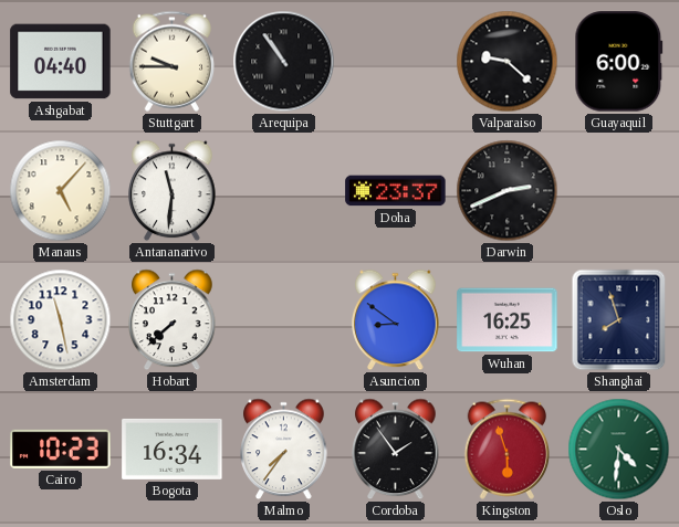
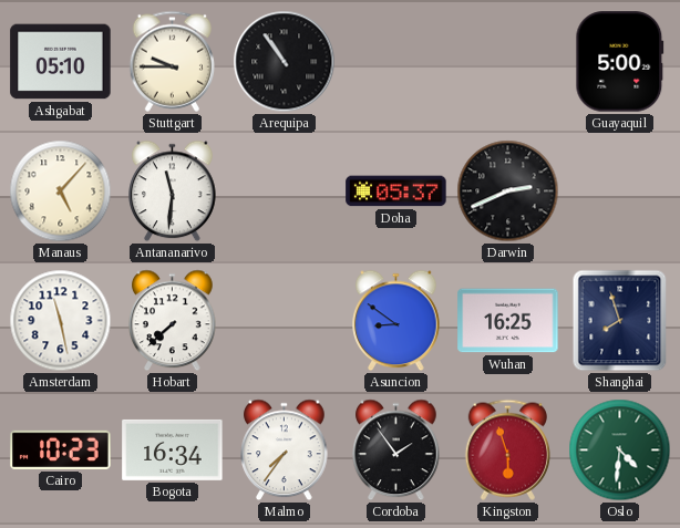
Ashgabat: 04:40 -> 05:10
Valparaiso: 9:22 -> none
Guayaquil: 6:00 -> 5:00
Doha: 23:37 -> 05:37
